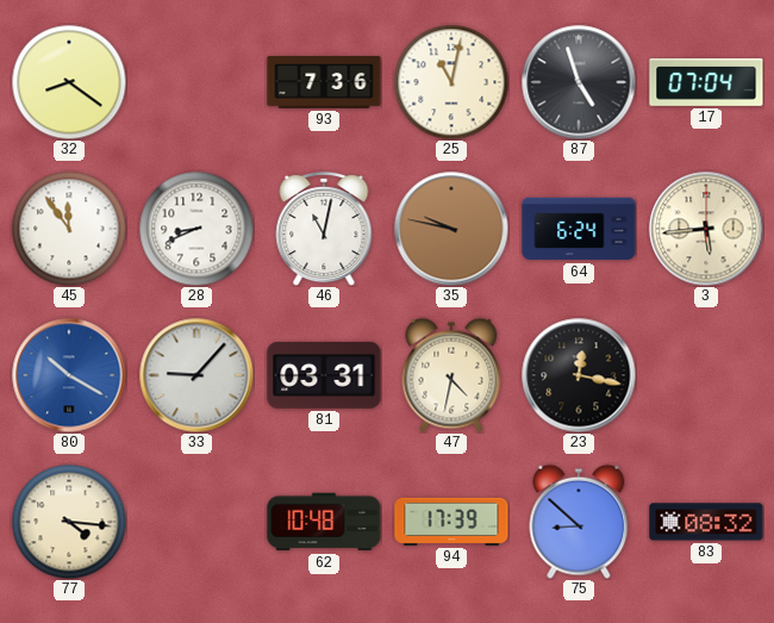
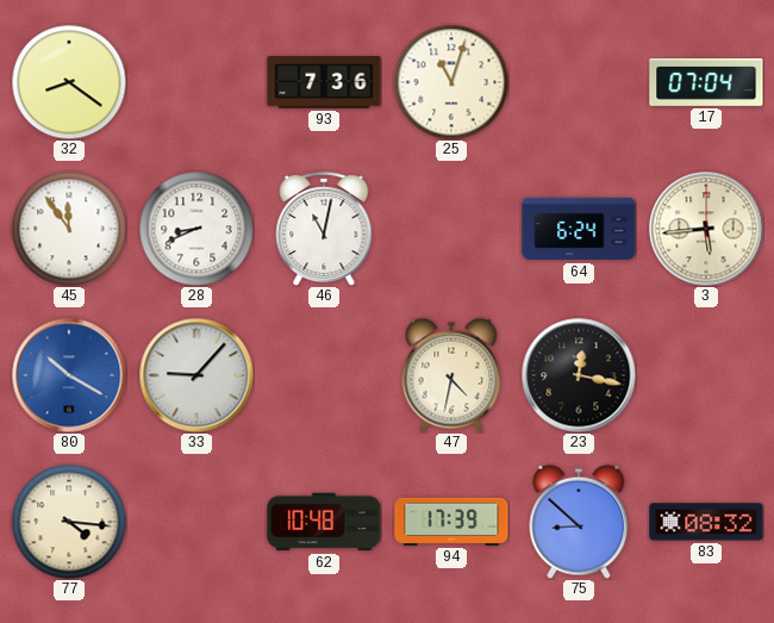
25: 11:02 -> 11:03
87: 4:57 -> none
35: 9:47 -> none
81: 03:31 -> none
